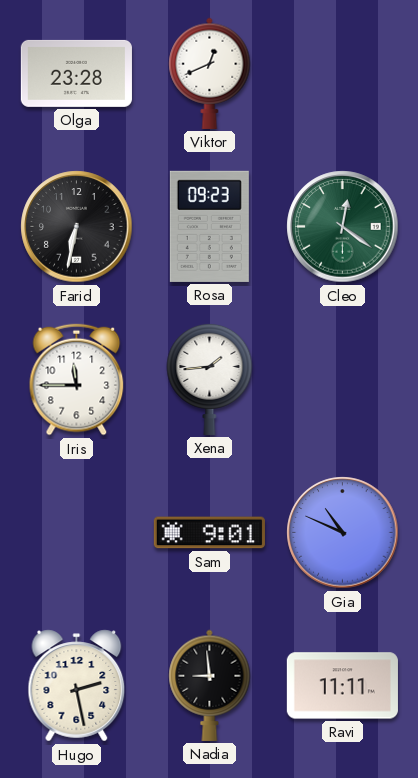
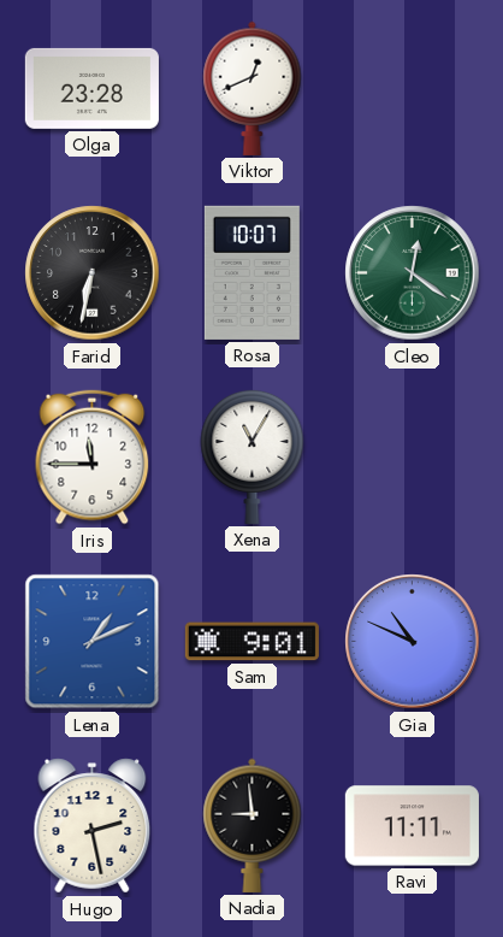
Rosa: 09:23 -> 10:07
Xena: 1:44 -> 11:05
Lena: none -> 1:11
